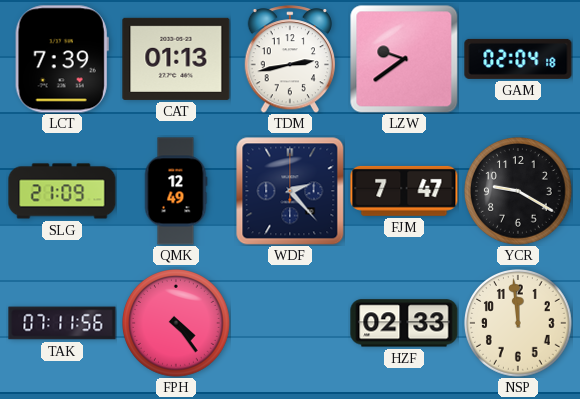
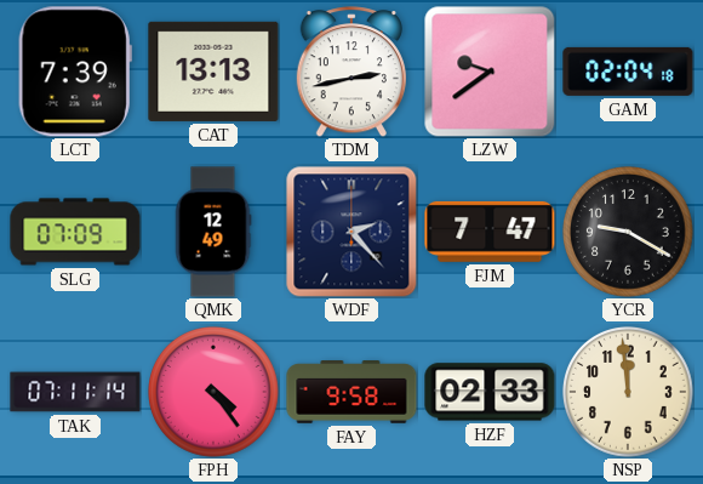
CAT: 01:13 -> 13:13
SLG: 21:09 -> 07:09
TAK: 07:11:56 -> 07:11:14
FAY: none -> 9:58
